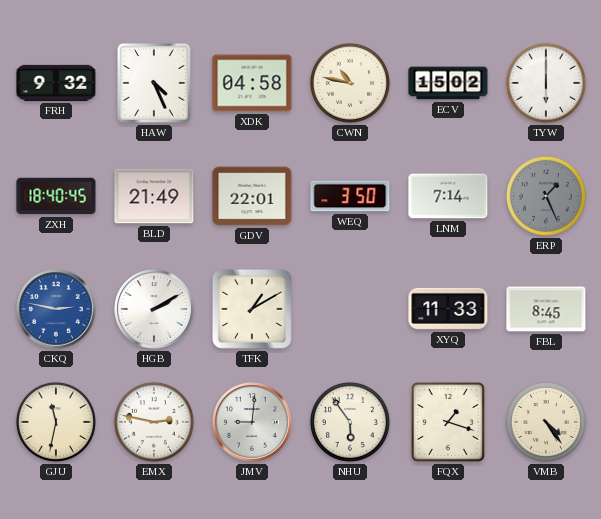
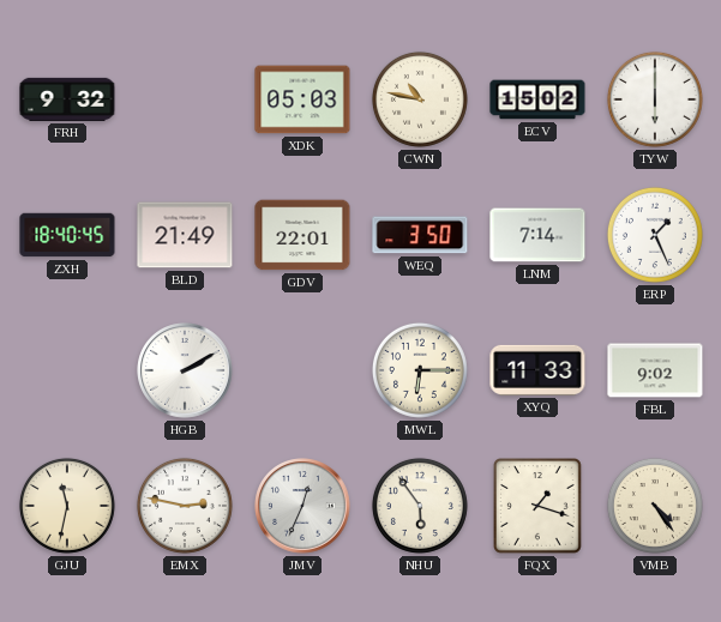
HAW: 4:26 -> none
XDK: 04:58 -> 05:03
ERP dial: grey -> white
CKQ: 2:47 -> none
TFK: 1:10 -> none
MWL: none -> 6:15
FBL: 8:45 -> 9:02
JMV: 9:01 -> 12:34
